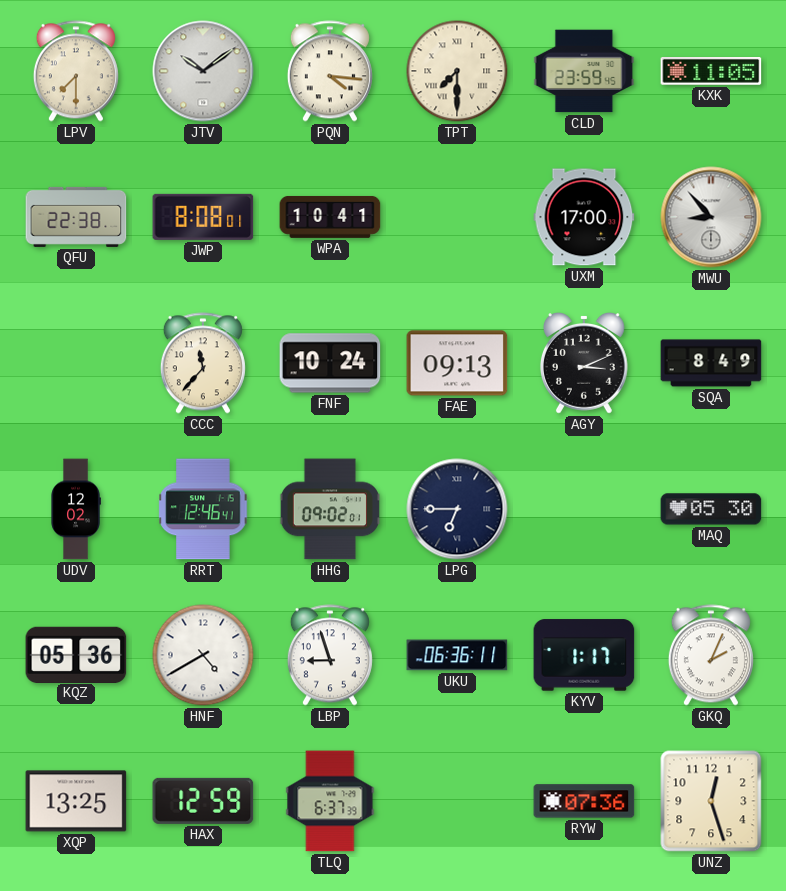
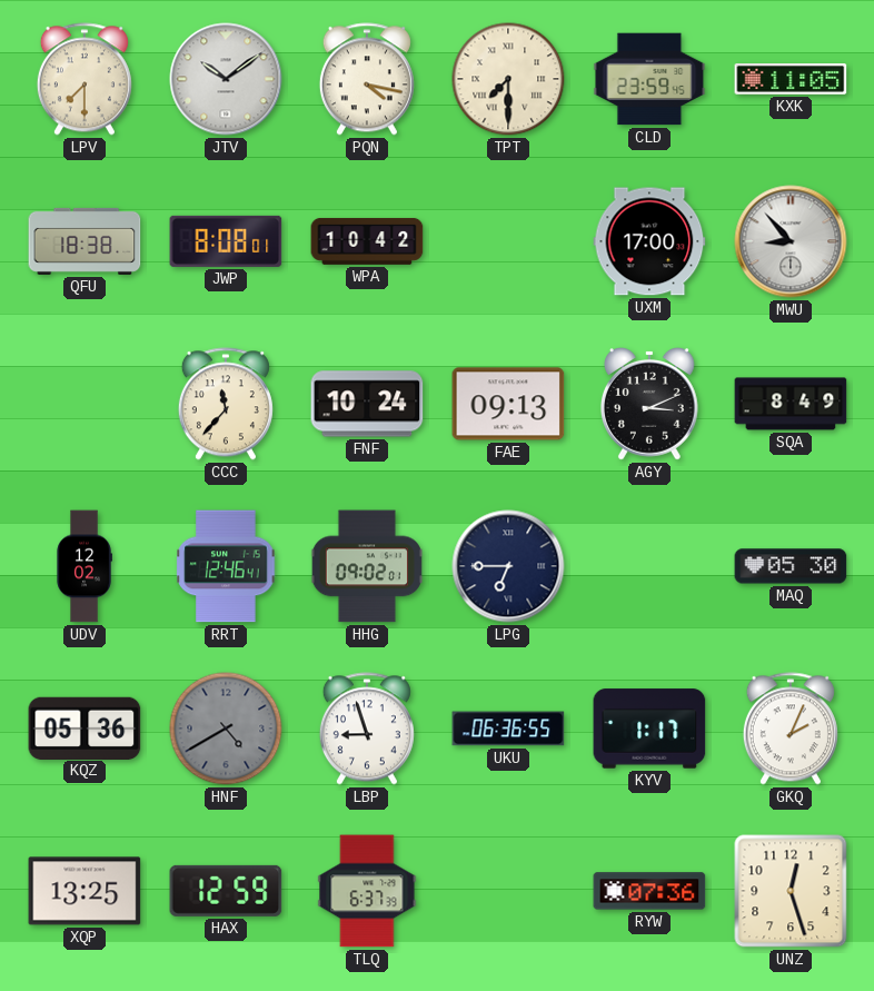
PQN: 4:16 -> 4:17
QFU: 22:38 -> 18:38
WPA: 10:41 -> 10:42
HNF dial: white -> grey
UKU: 06:36:11 -> 06:36:55
